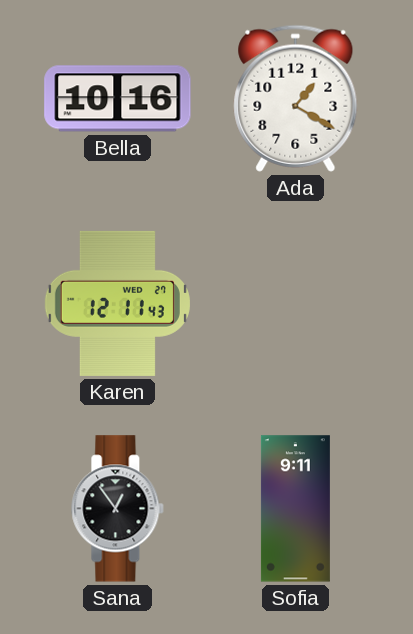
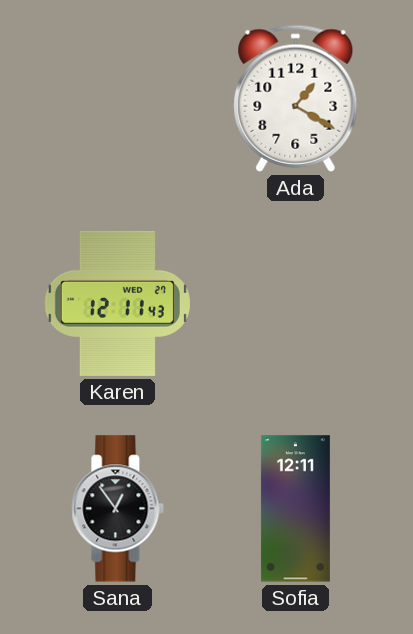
Bella: 10:16 -> none
Sofia: 9:11 -> 12:11
